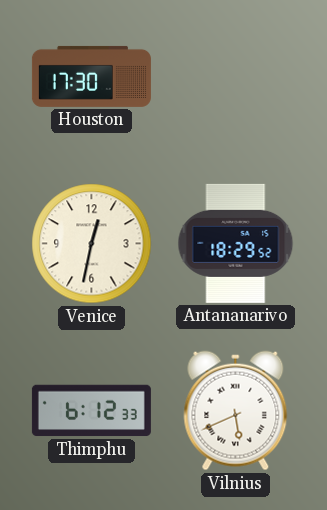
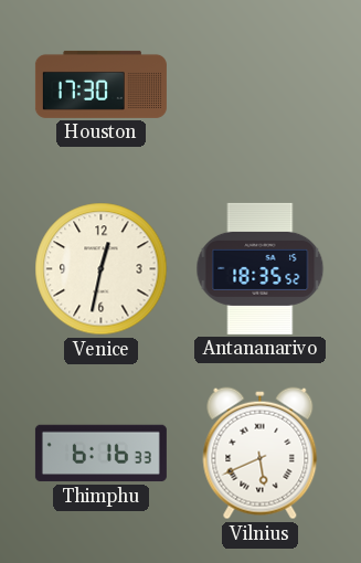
Antananarivo: 18:29 -> 18:35
Thimphu: 6:12 -> 6:16
